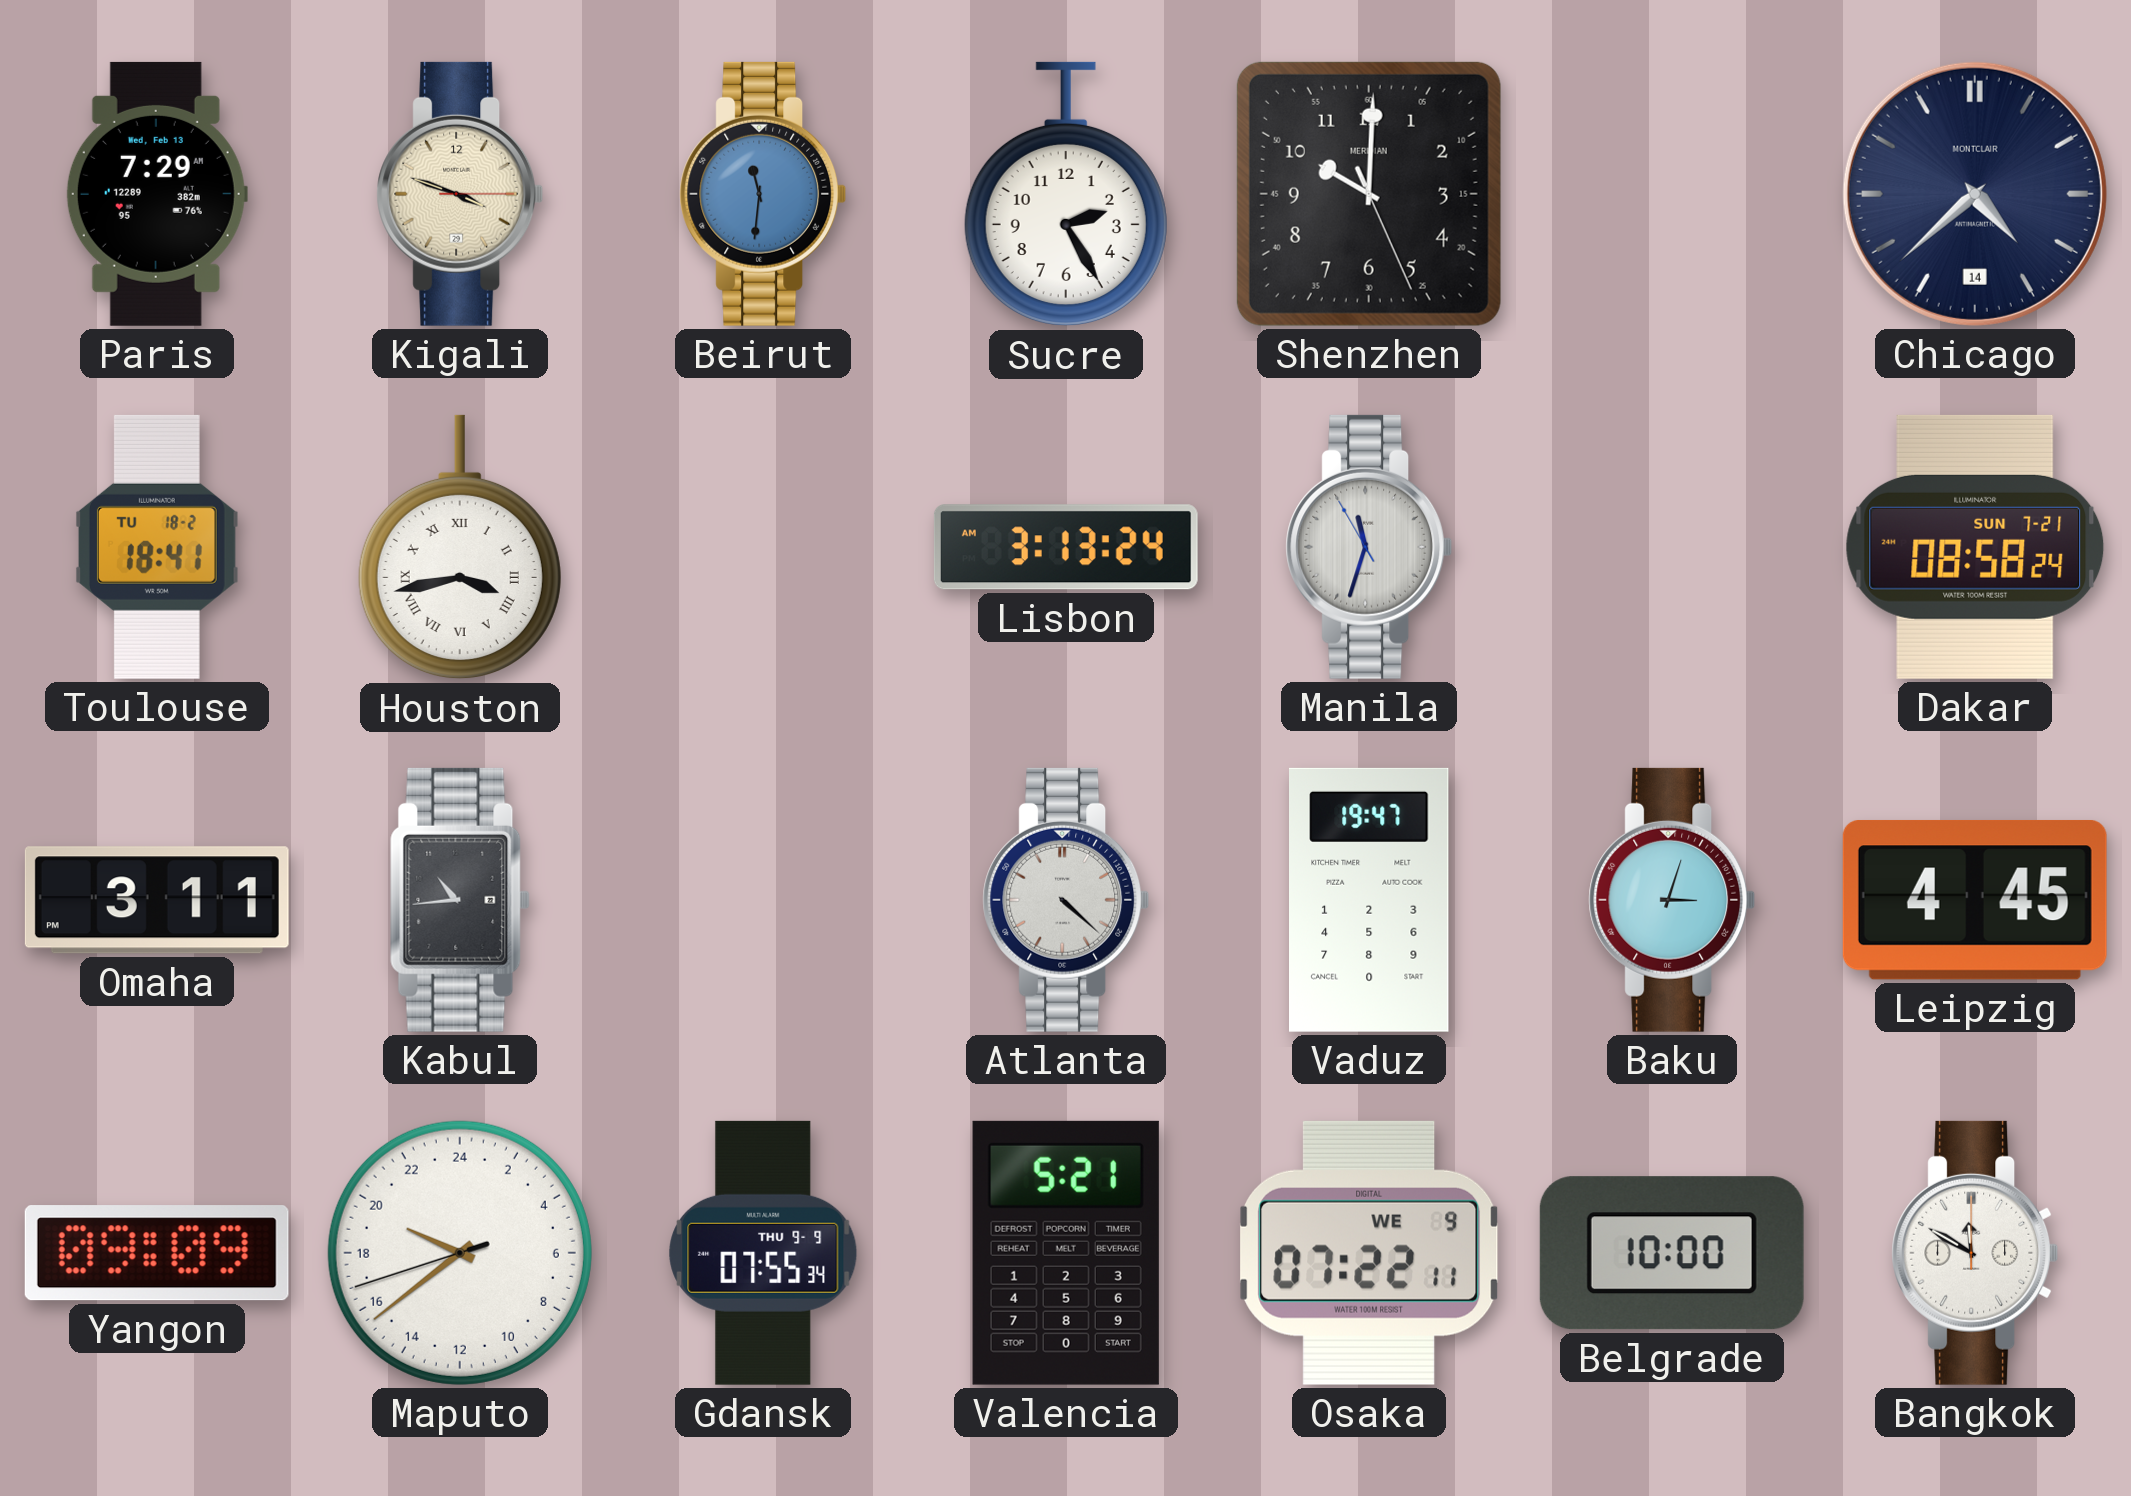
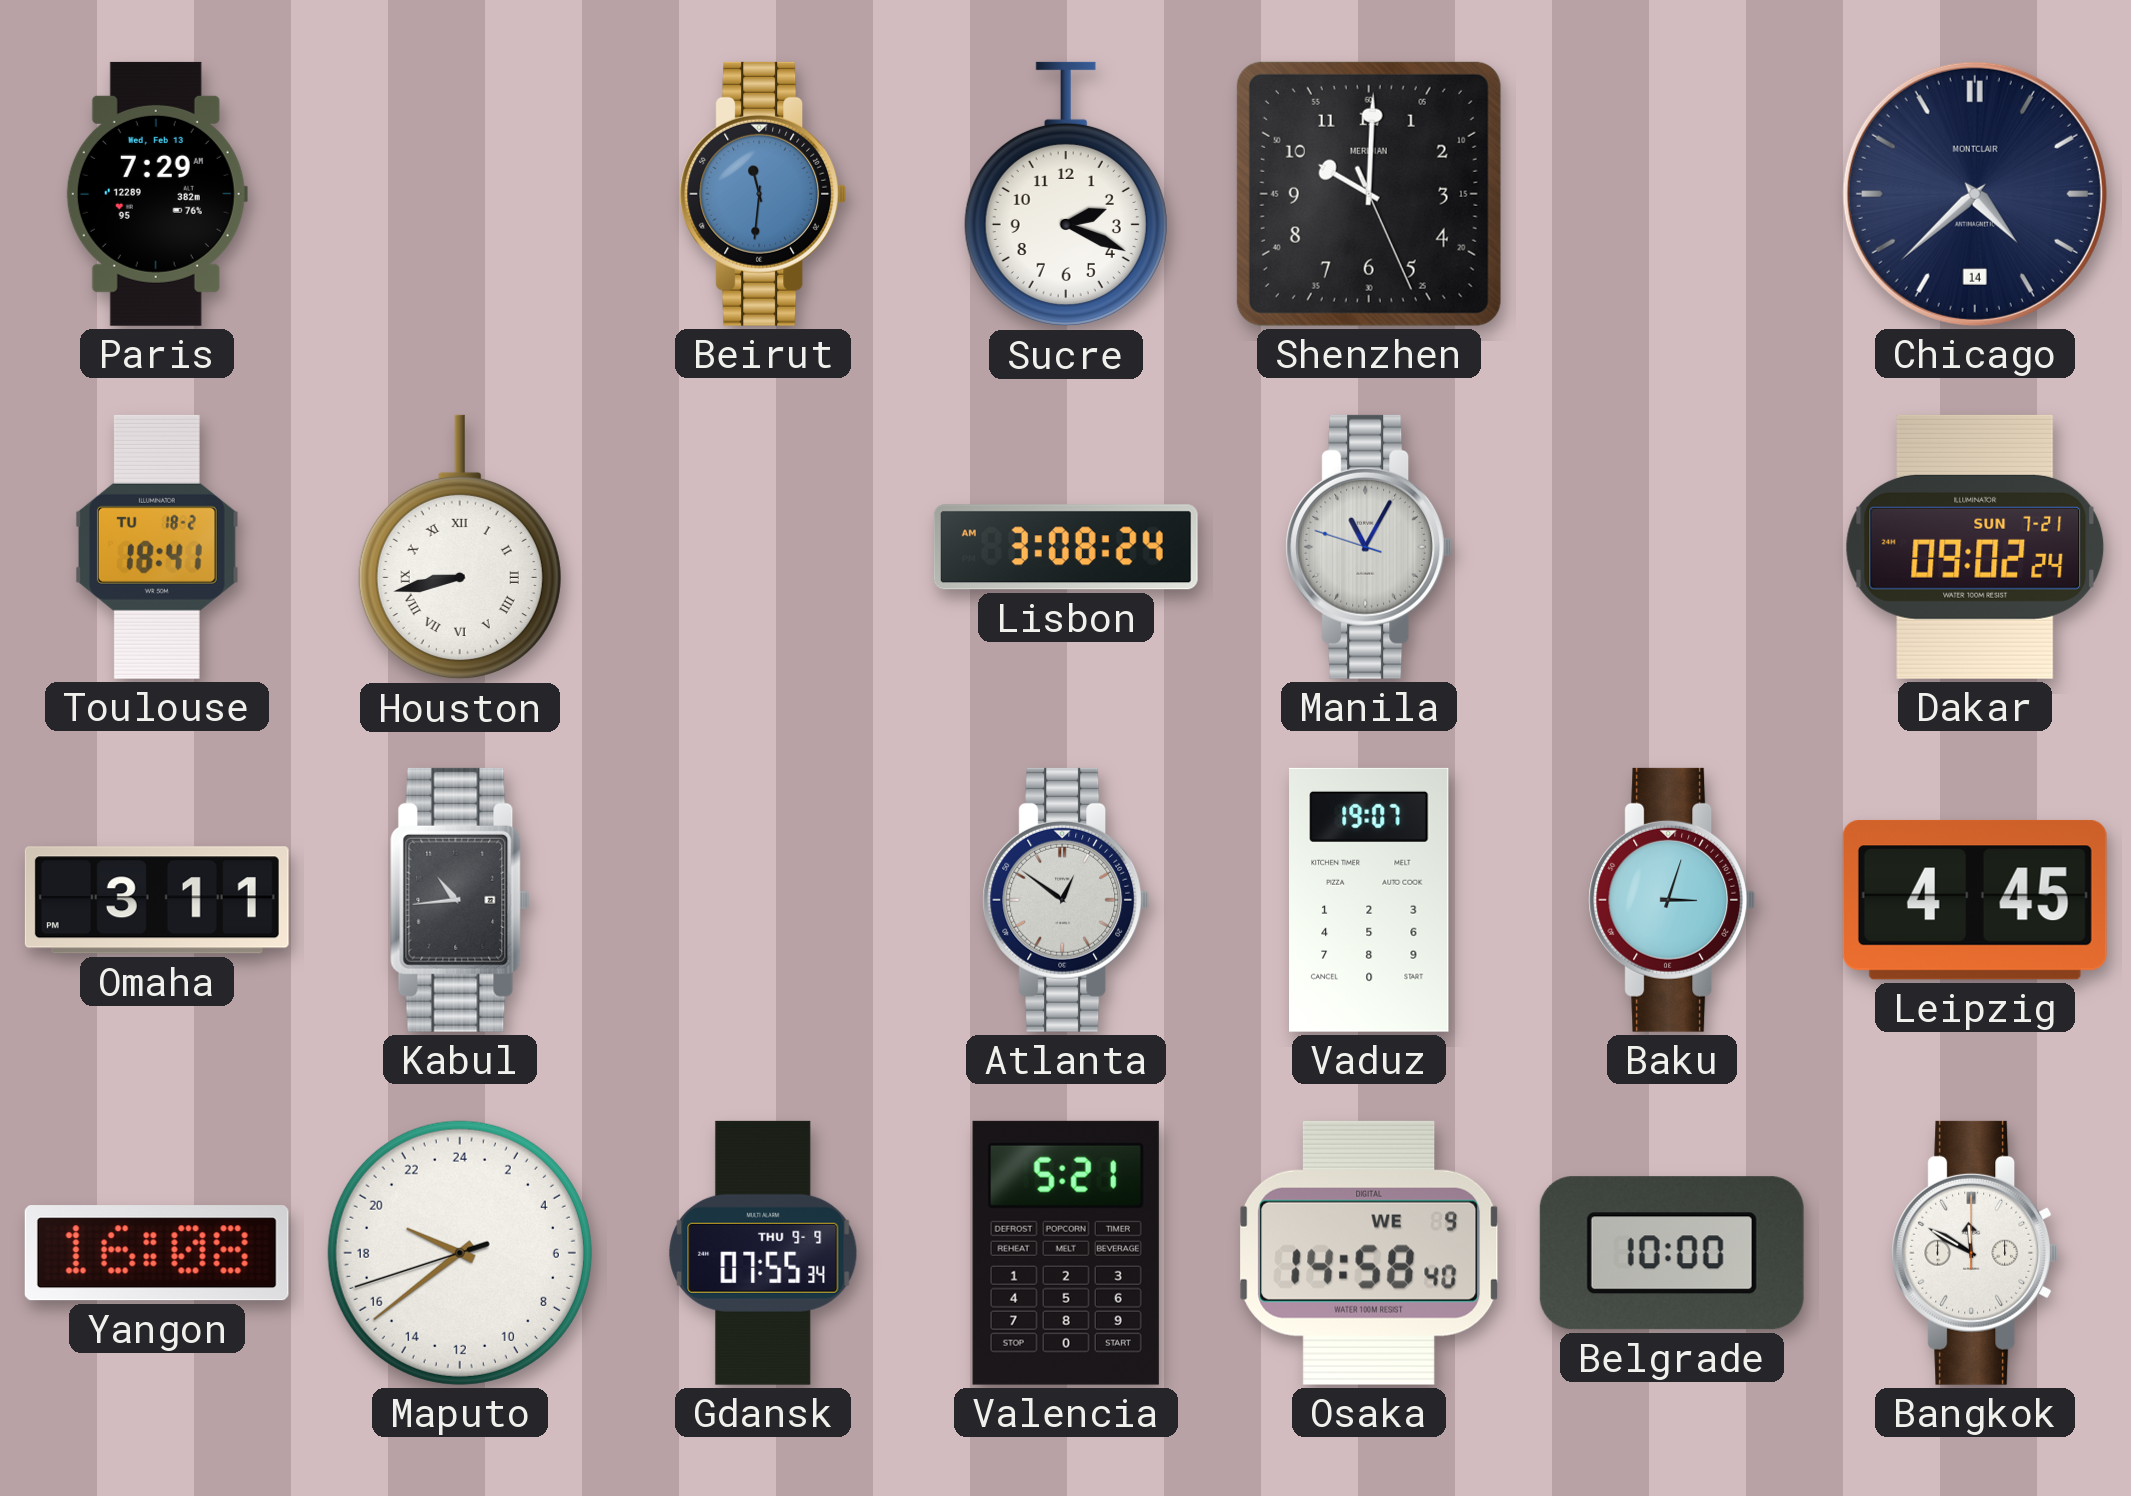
Kigali: 3:48 -> none
Sucre: 2:25 -> 2:19
Houston: 3:43 -> 8:43
Lisbon: 3:13 -> 3:08
Manila: 11:32 -> 11:04
Dakar: 08:58 -> 09:02
Atlanta: 4:22 -> 12:51
Vaduz: 19:47 -> 19:07
Yangon: 09:09 -> 16:08
Osaka: 07:22 -> 14:58
